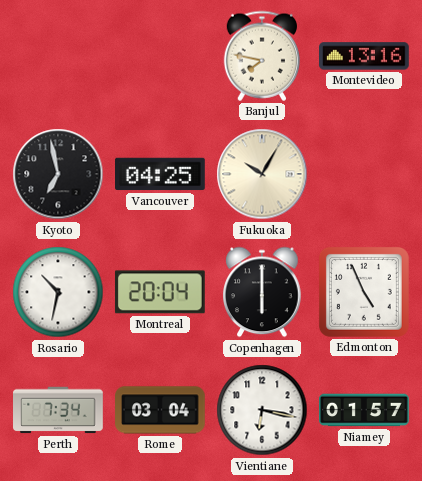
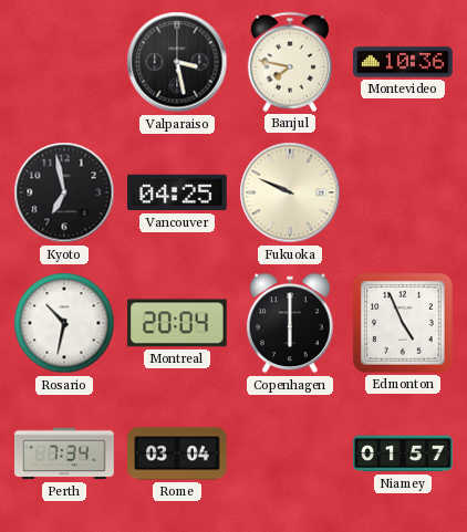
Valparaiso: none -> 3:28
Montevideo: 13:16 -> 10:36
Fukuoka: 10:05 -> 9:49
Vientiane: 6:17 -> none
